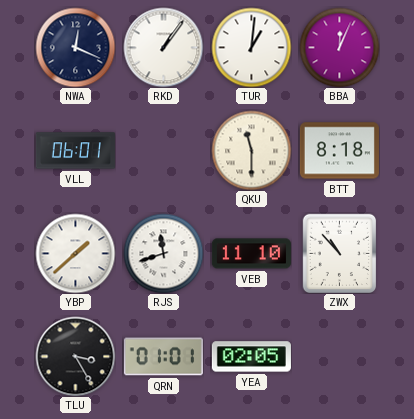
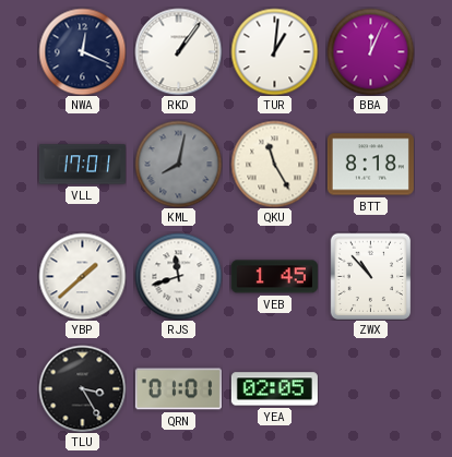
VLL: 06:01 -> 17:01
KML: none -> 8:02
QKU: 11:30 -> 11:25
VEB: 11:10 -> 1:45
